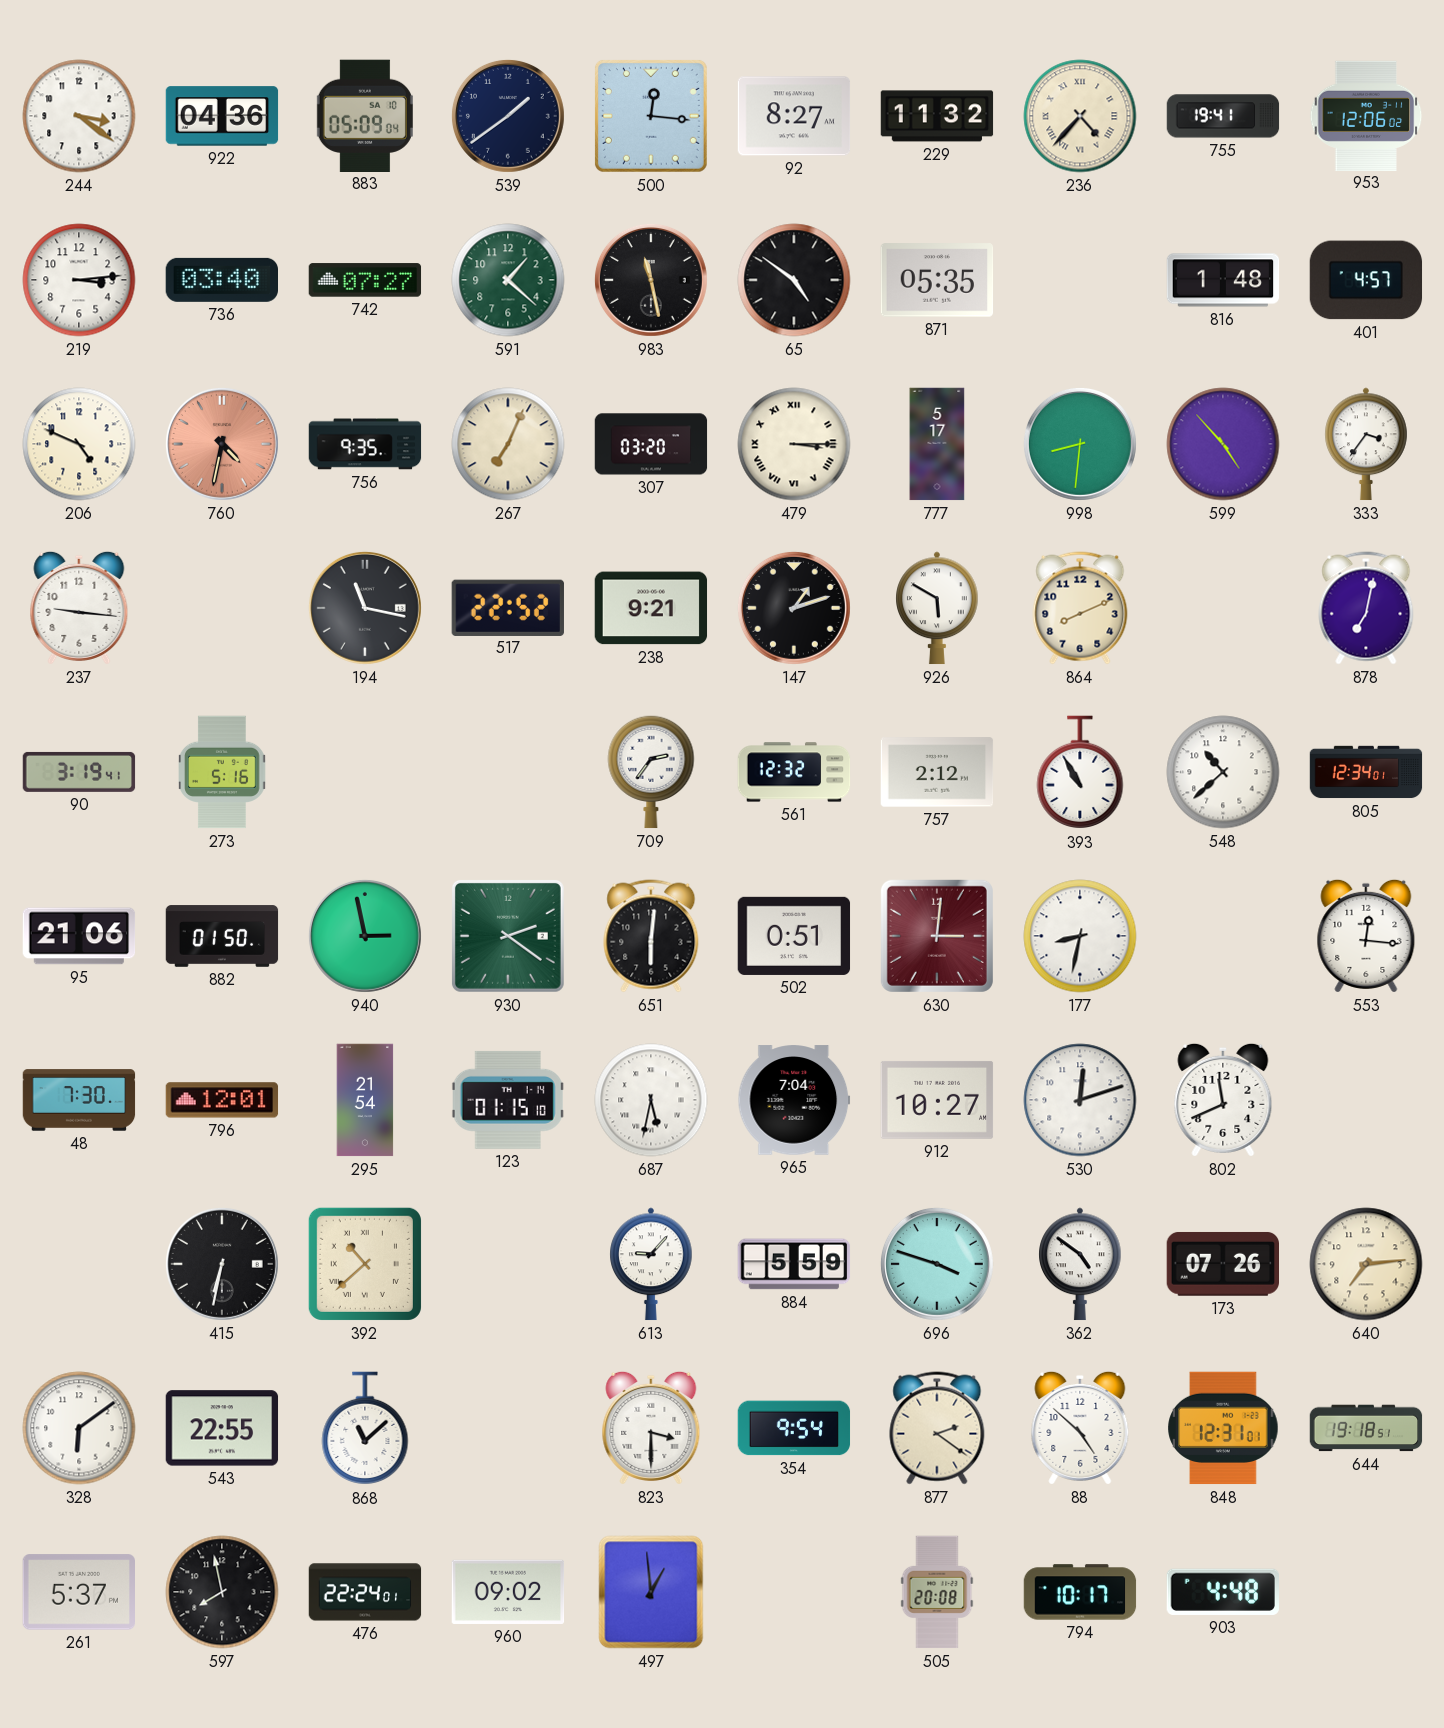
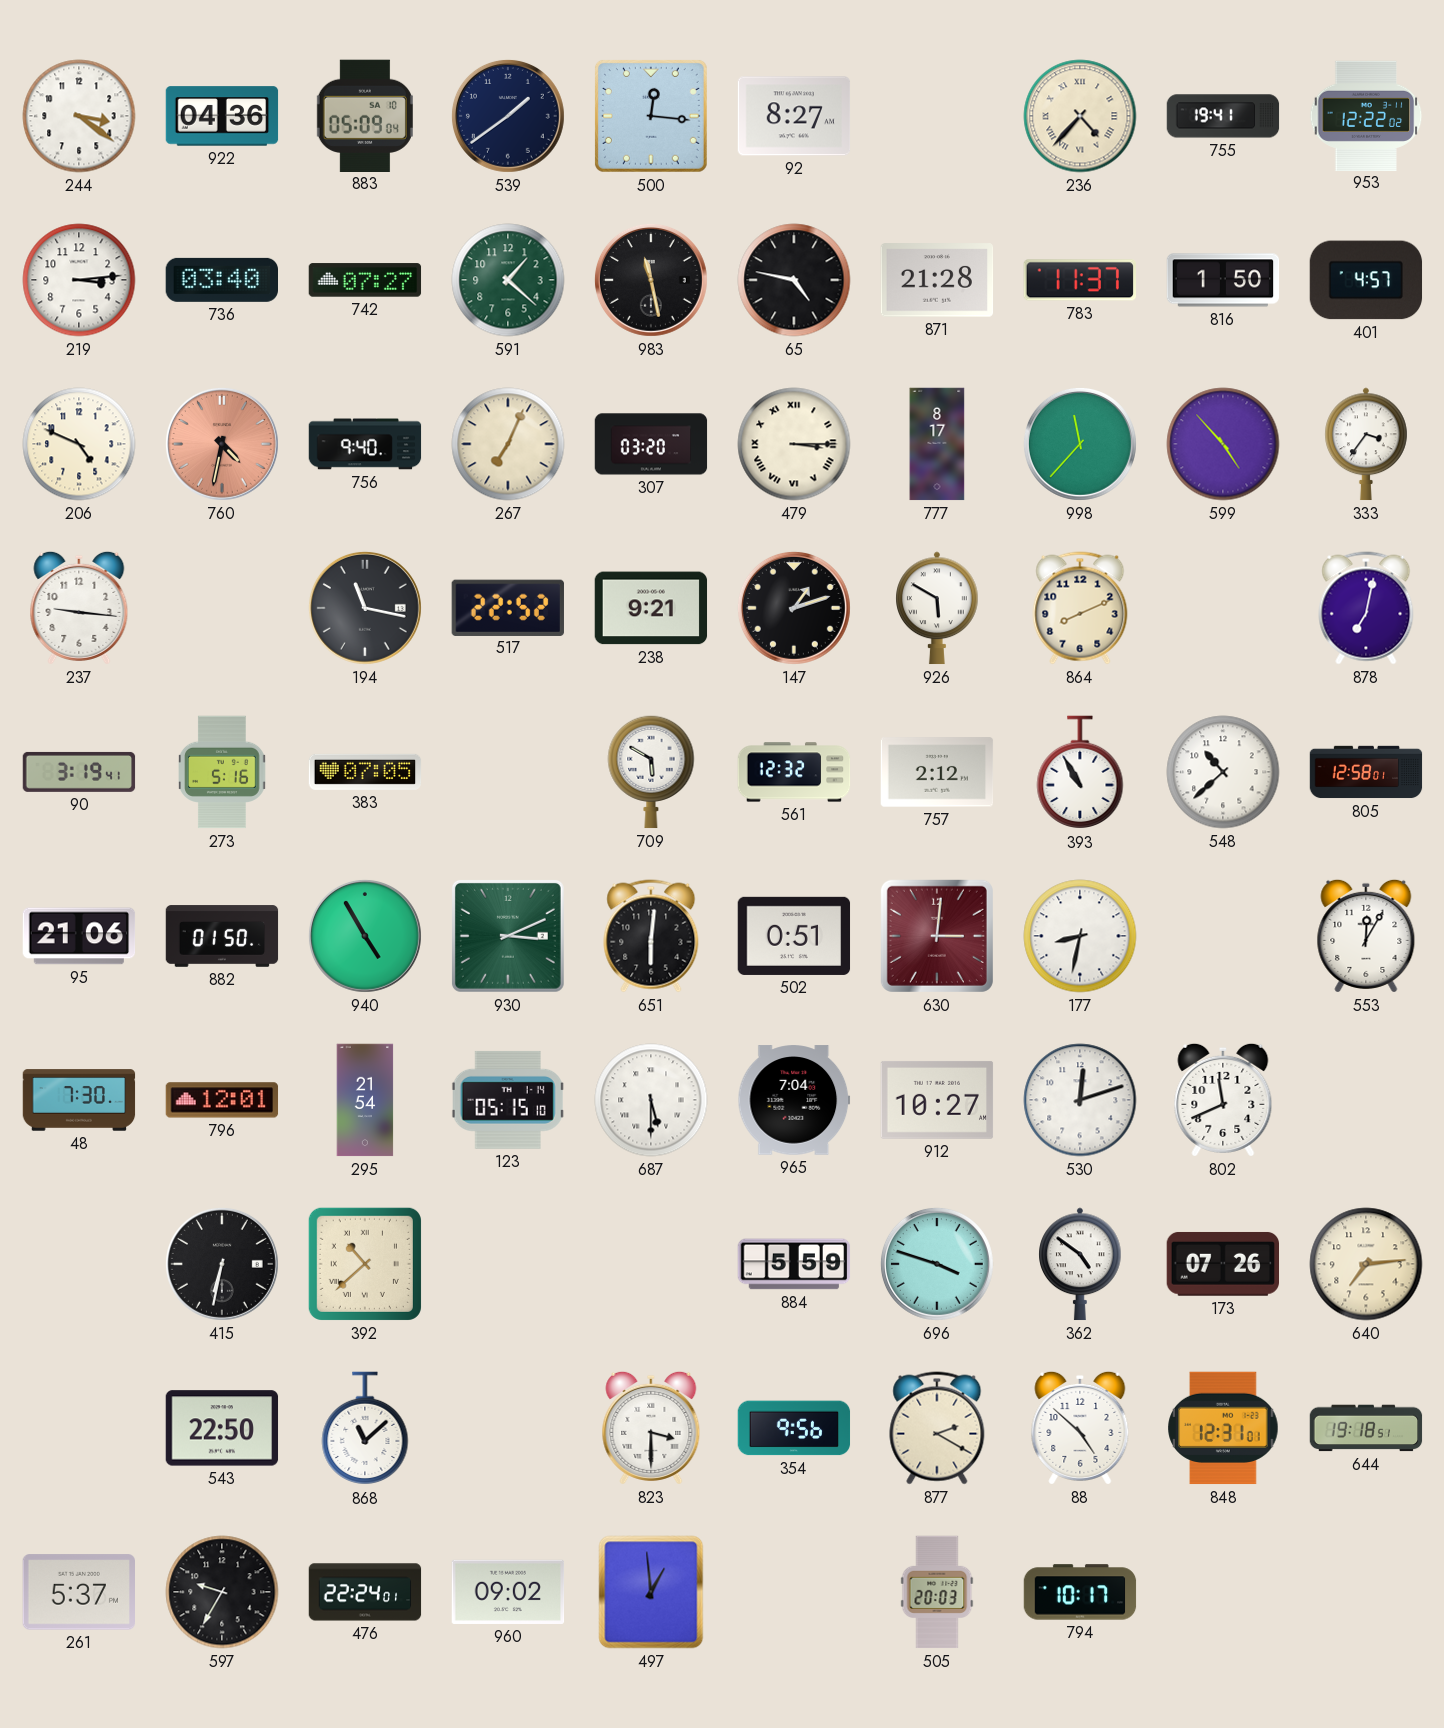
229: 11:32 -> none
953: 12:06 -> 12:22
65: 4:51 -> 4:47
871: 05:35 -> 21:28
783: none -> 11:37
816: 1:48 -> 1:50
756: 9:35 -> 9:40
777: 5:17 -> 8:17
998: 8:31 -> 11:37
383: none -> 07:05
709: 2:36 -> 5:50
805: 12:34 -> 12:58
940: 2:58 -> 4:55
930: 2:21 -> 3:11
553: 12:16 -> 12:05
123: 01:15 -> 05:15
687: 5:32 -> 5:30
613: 9:07 -> none
328: 6:09 -> none
543: 22:55 -> 22:50
354: 9:54 -> 9:56
877: 2:21 -> 2:20
597: 7:58 -> 9:35
505: 20:08 -> 20:03
903: 4:48 -> none
